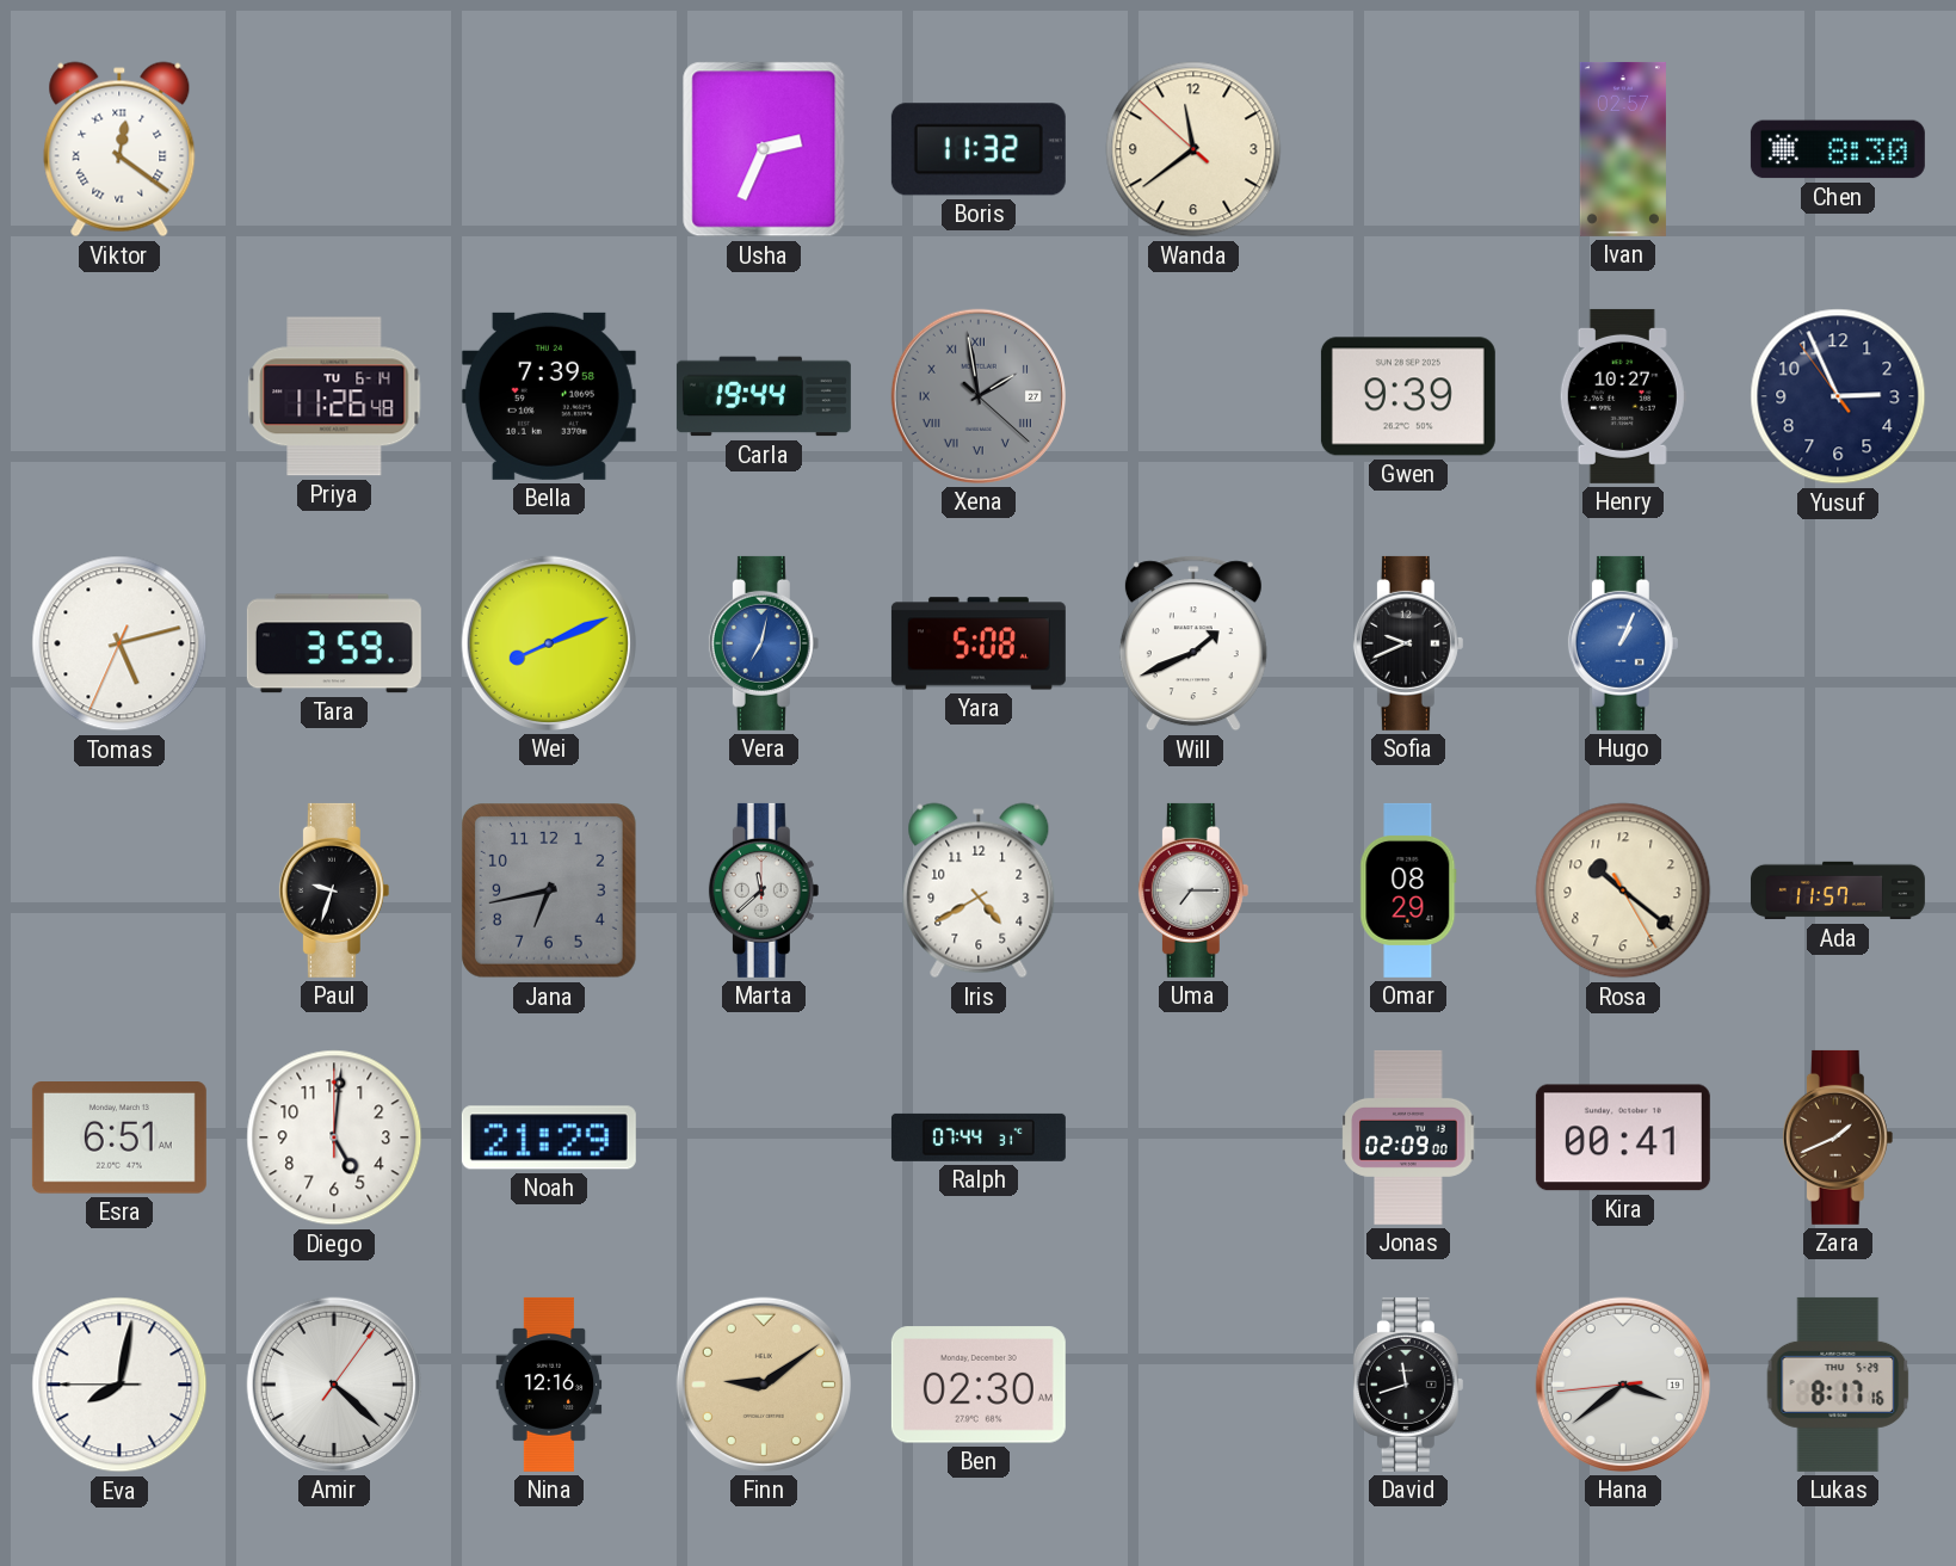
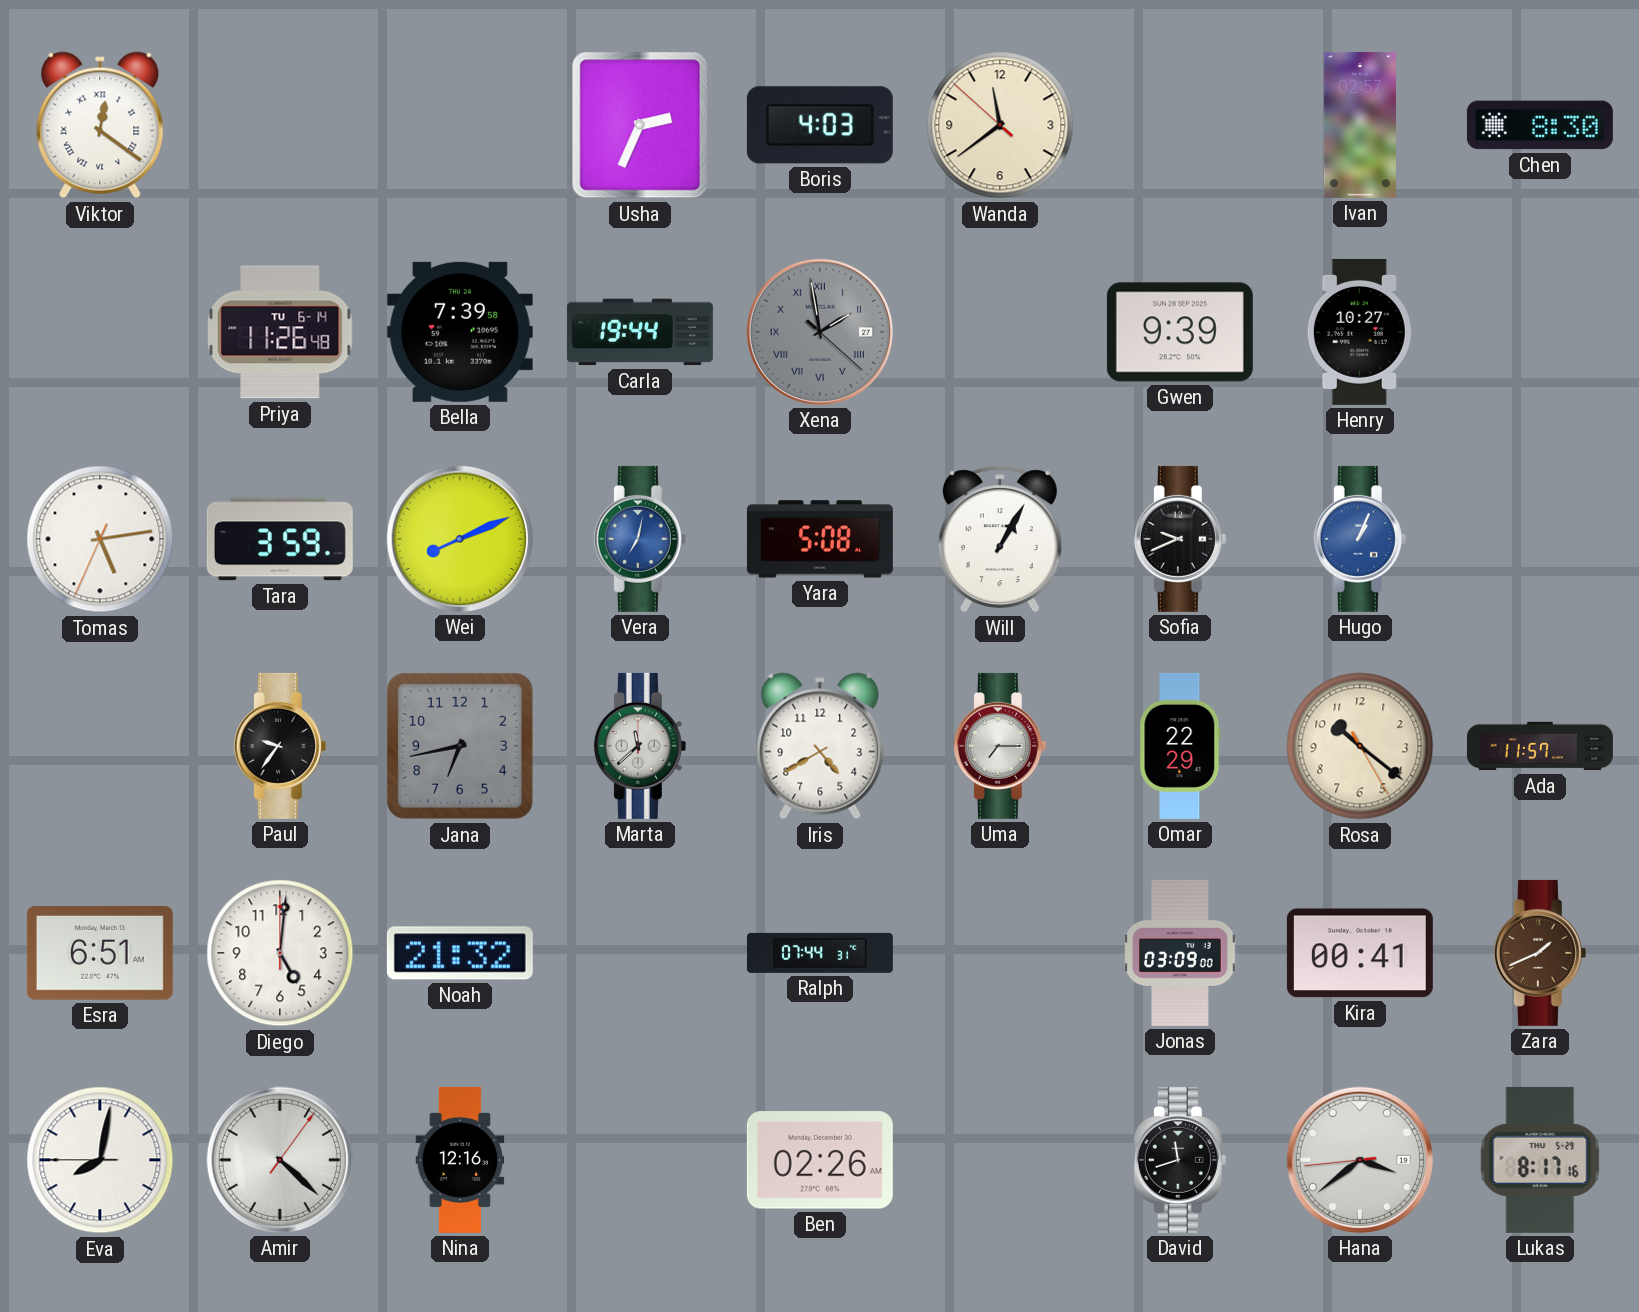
Boris: 11:32 -> 4:03
Yusuf: 2:55 -> none
Tomas: 5:12 -> 5:13
Will: 1:41 -> 1:05
Paul: 9:33 -> 9:36
Omar: 08:29 -> 22:29
Noah: 21:29 -> 21:32
Jonas: 02:09 -> 03:09
Finn: 9:09 -> none
Ben: 02:30 -> 02:26
